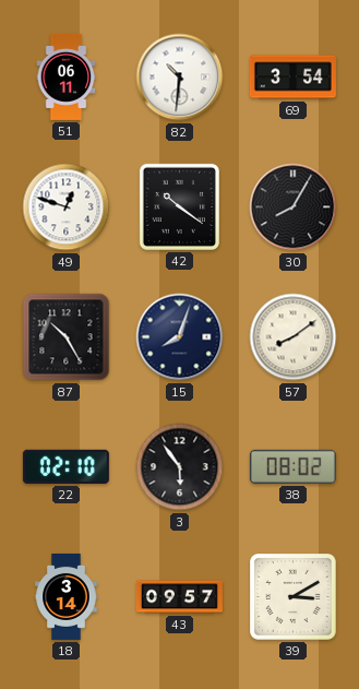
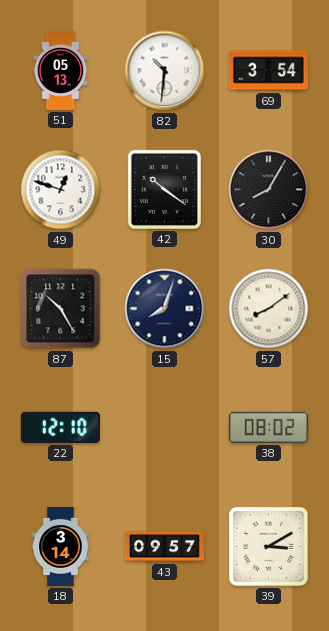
51: 06:11 -> 05:13
22: 02:10 -> 12:10
3: 5:54 -> none
